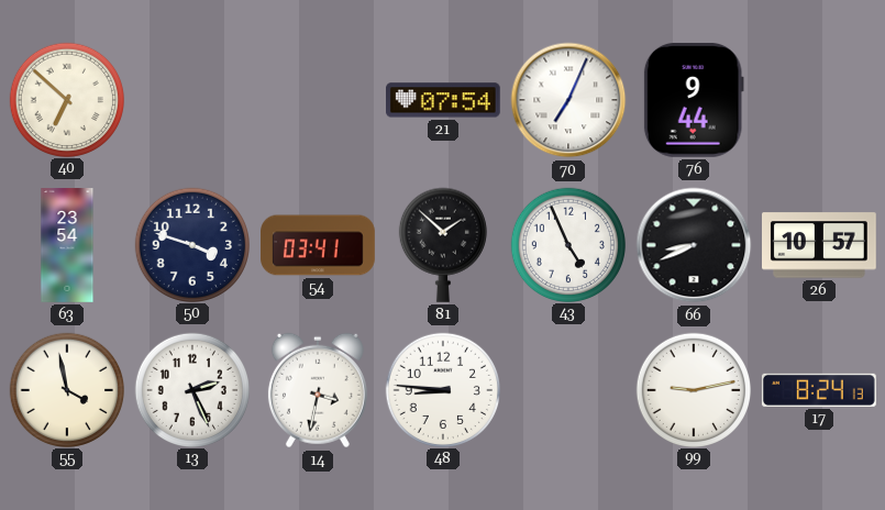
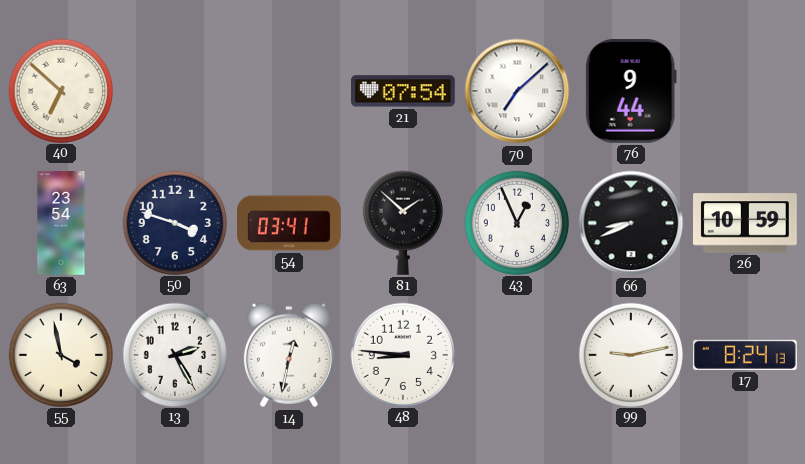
70: 7:04 -> 7:08
43: 4:56 -> 12:56
26: 10:57 -> 10:59
13: 2:26 -> 2:25
14: 3:32 -> 12:32
